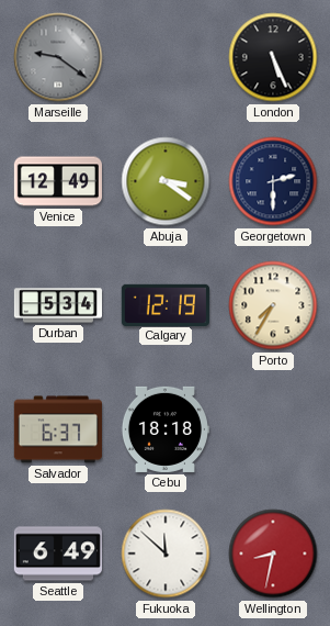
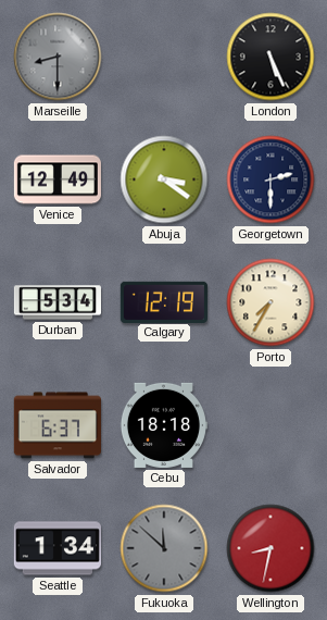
Marseille: 9:21 -> 8:30
Seattle: 6:49 -> 1:34
Fukuoka dial: white -> grey
